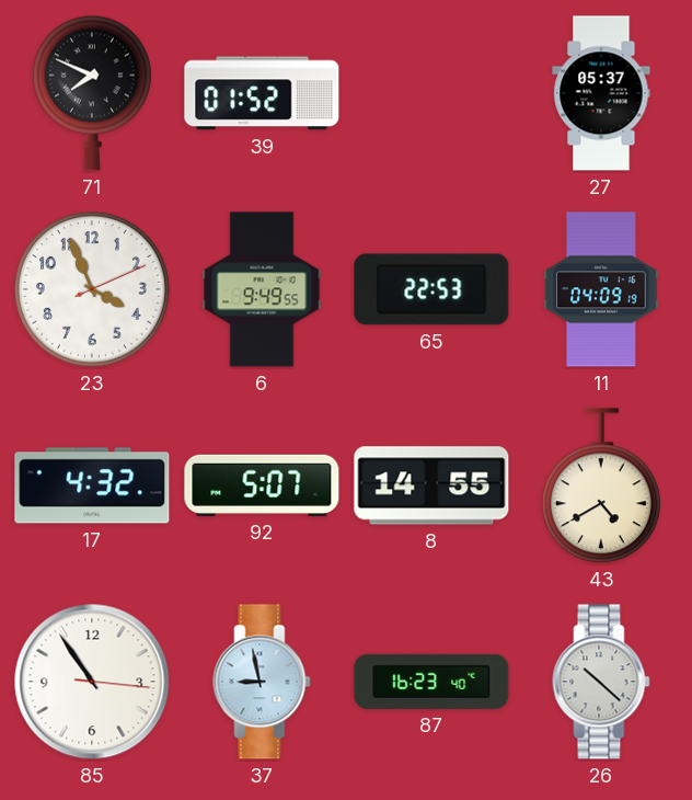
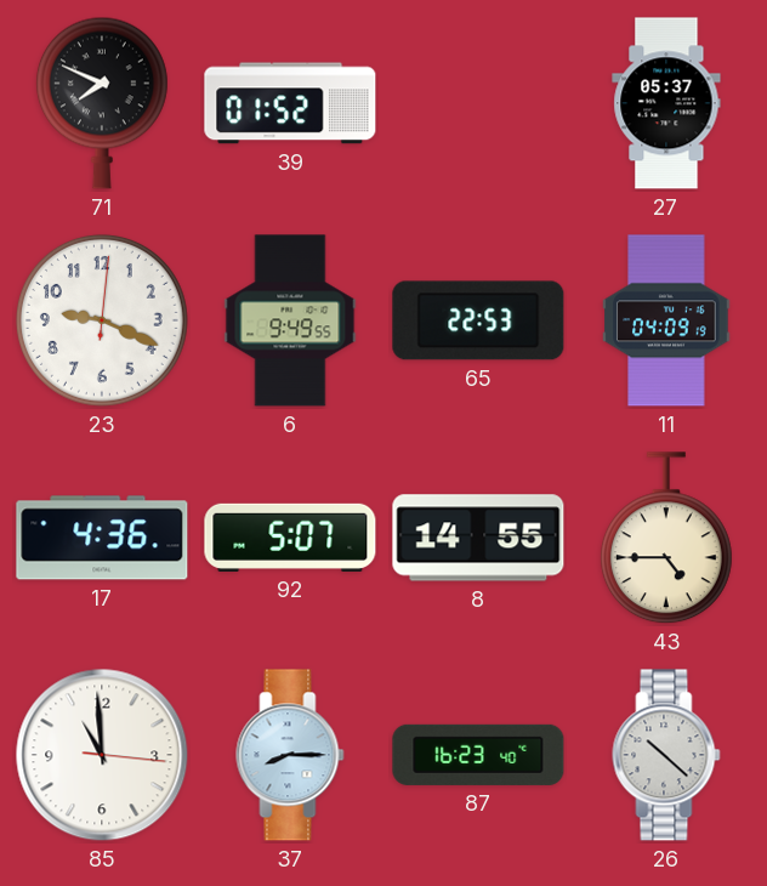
23: 3:56 -> 9:19
17: 4:32 -> 4:36
43: 4:40 -> 4:45
85: 10:54 -> 10:59
37: 8:58 -> 8:15
